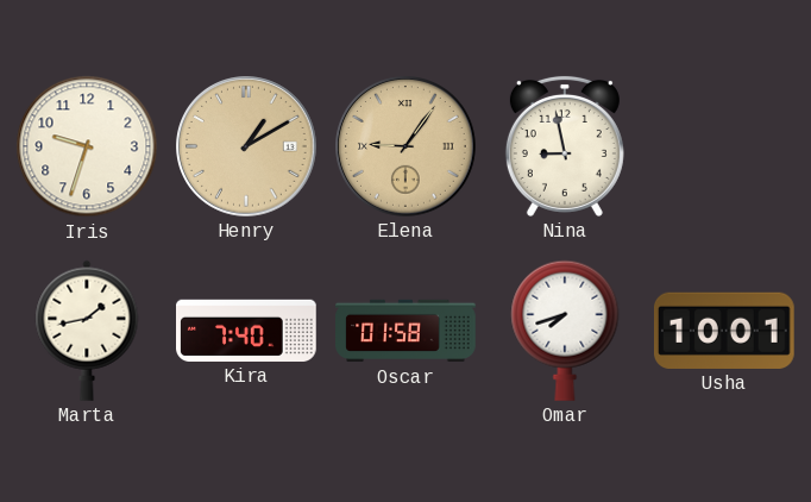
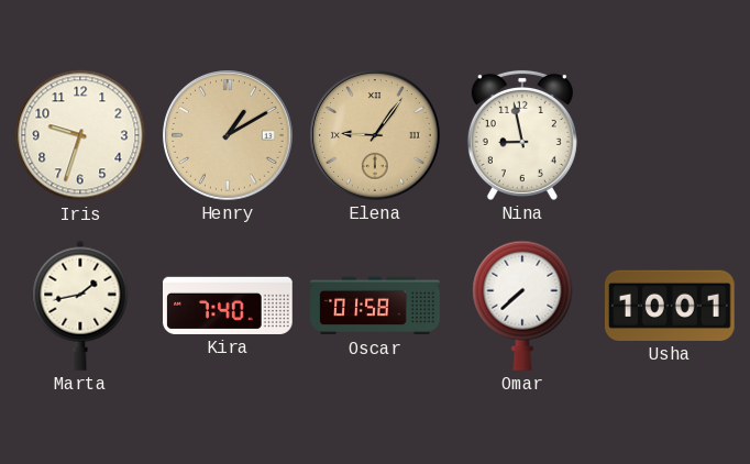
Omar: 7:42 -> 7:38
